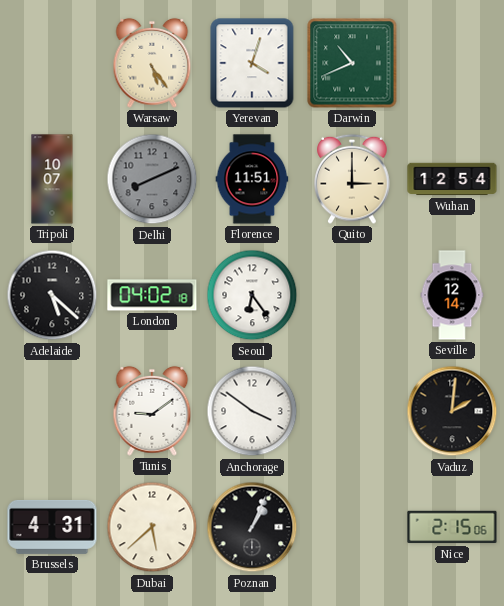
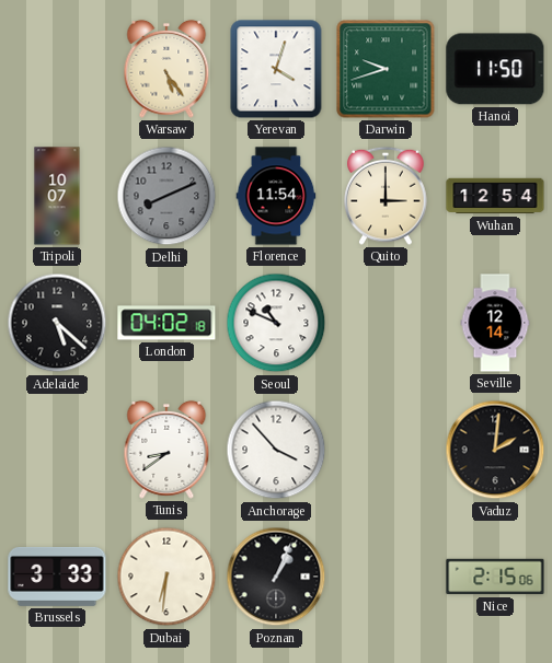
Darwin: 10:41 -> 9:42
Hanoi: none -> 11:50
Florence: 11:51 -> 11:54
Seoul: 6:24 -> 10:49
Tunis: 9:09 -> 8:39
Anchorage: 3:51 -> 3:53
Brussels: 4:31 -> 3:33
Dubai: 5:38 -> 6:31
